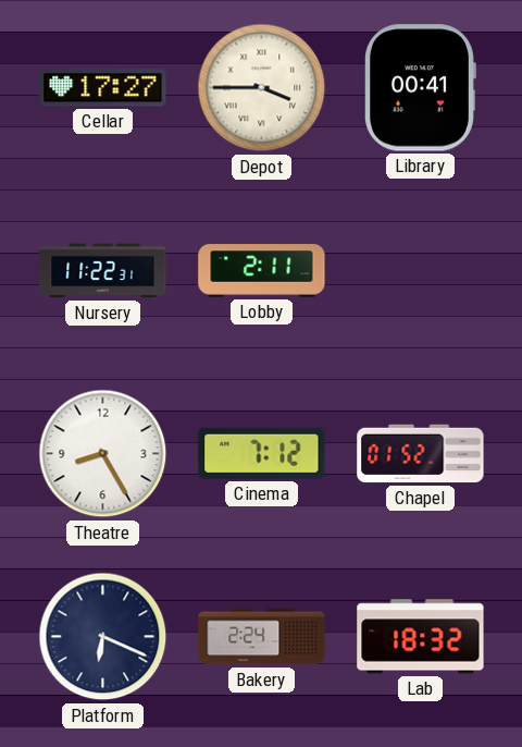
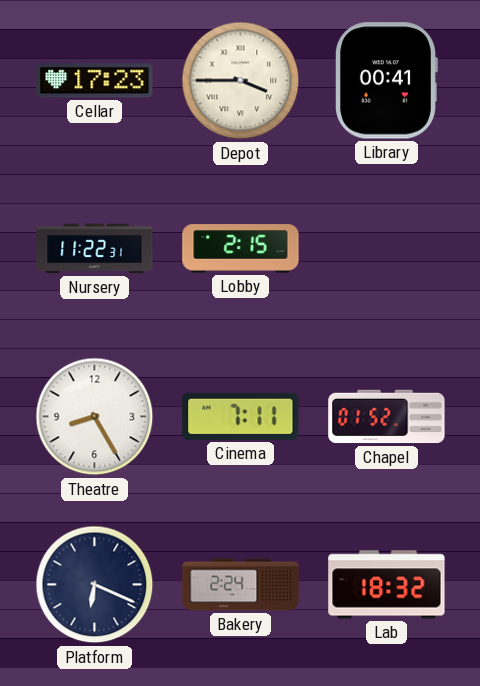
Cellar: 17:27 -> 17:23
Lobby: 2:11 -> 2:15
Cinema: 7:12 -> 7:11
